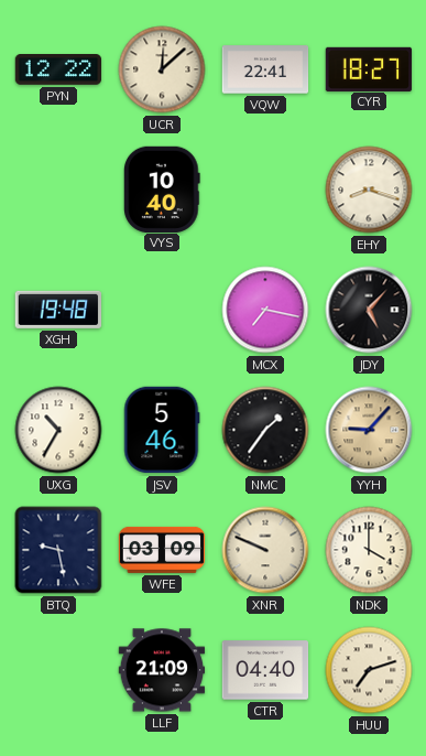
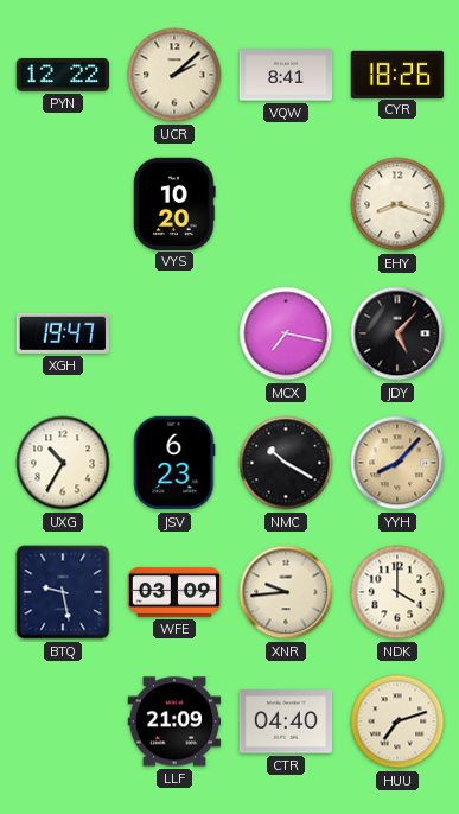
UCR: 12:08 -> 2:08
VQW: 22:41 -> 8:41
CYR: 18:27 -> 18:26
VYS: 10:40 -> 10:20
XGH: 19:48 -> 19:47
JSV: 5:46 -> 6:23
NMC: 1:36 -> 10:20
YYH: 9:07 -> 8:07
XNR: 9:49 -> 9:44
